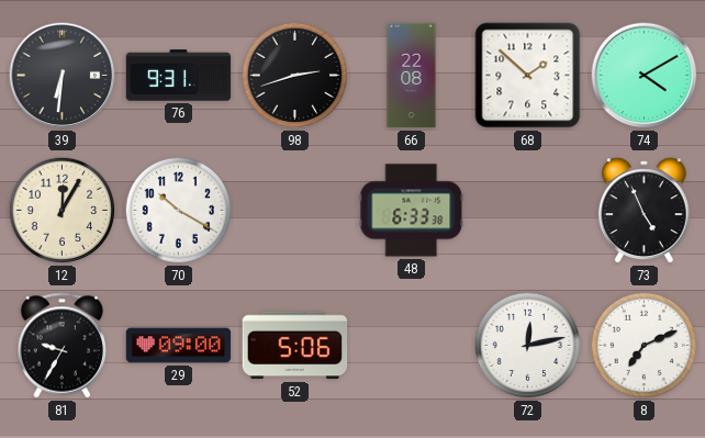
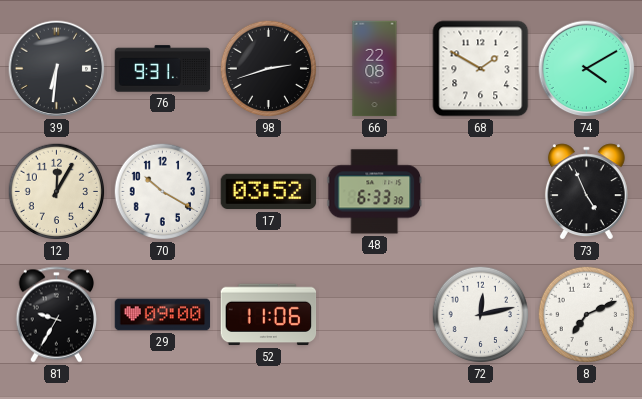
68: 1:52 -> 1:50
17: none -> 03:52
52: 5:06 -> 11:06
